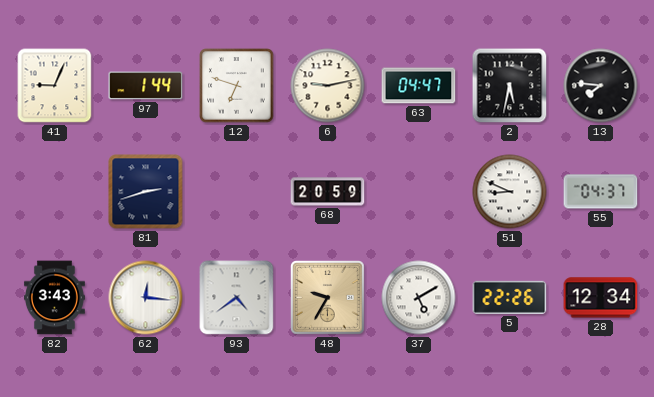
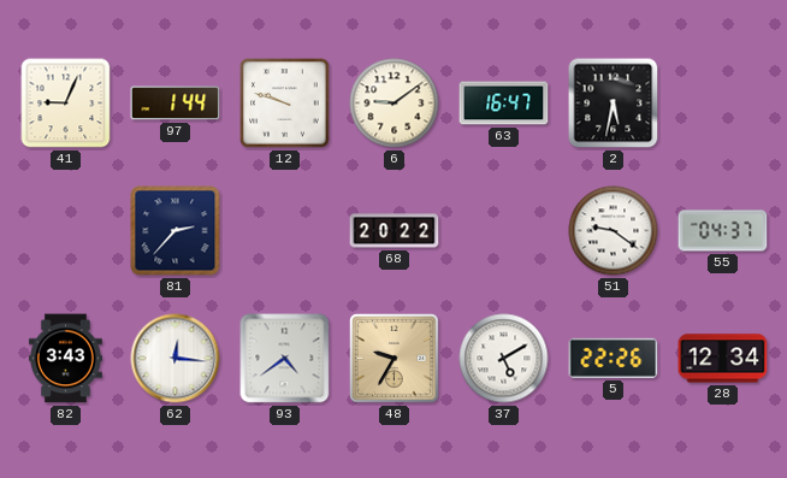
12: 6:48 -> 9:48
6: 9:13 -> 9:09
63: 04:47 -> 16:47
13: 7:46 -> none
81: 2:42 -> 2:37
68: 20:59 -> 20:22
51: 8:49 -> 9:21
